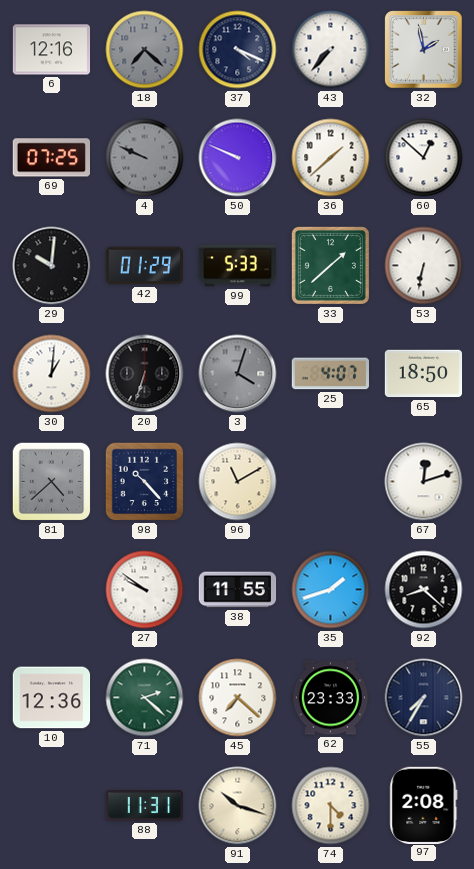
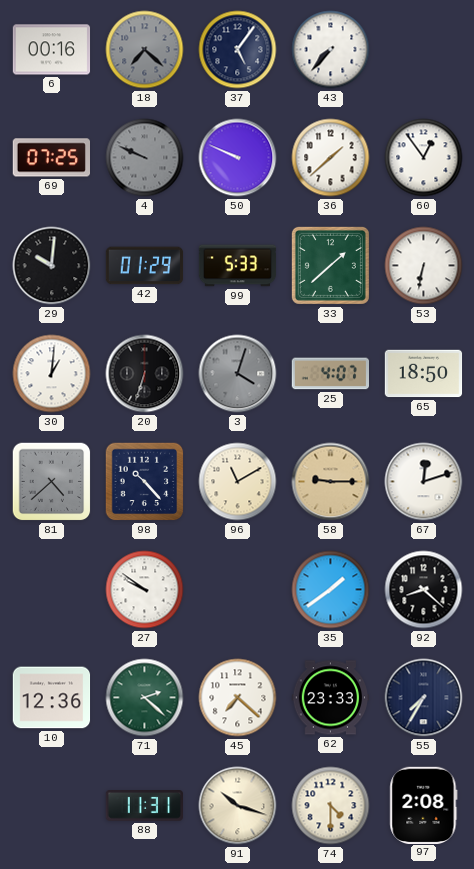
6: 12:16 -> 00:16
37: 4:19 -> 5:06
32: 1:58 -> none
60: 12:52 -> 12:54
58: none -> 9:15
38: 11:55 -> none
35: 1:42 -> 1:39
